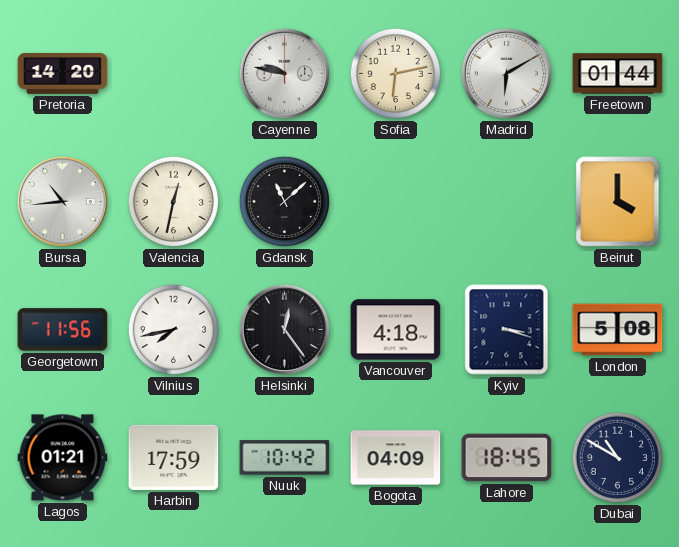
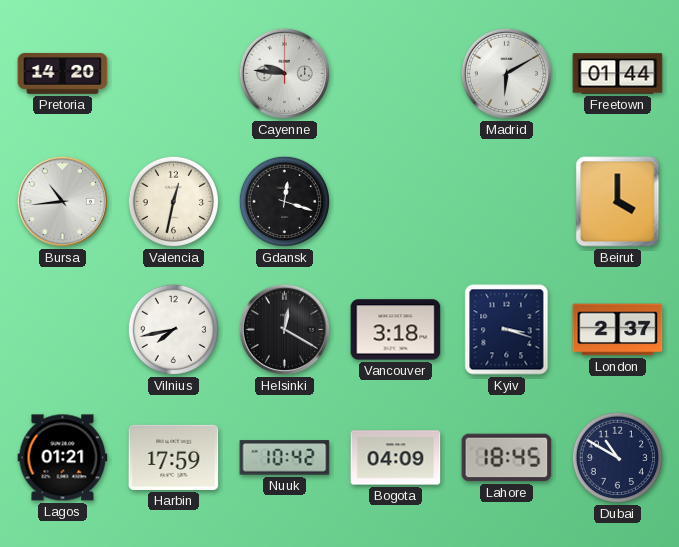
Cayenne: 9:47 -> 9:46
Sofia: 6:13 -> none
Gdansk: 11:08 -> 12:18
Georgetown: 11:56 -> none
Helsinki: 12:24 -> 12:20
Vancouver: 4:18 -> 3:18
London: 5:08 -> 2:37
